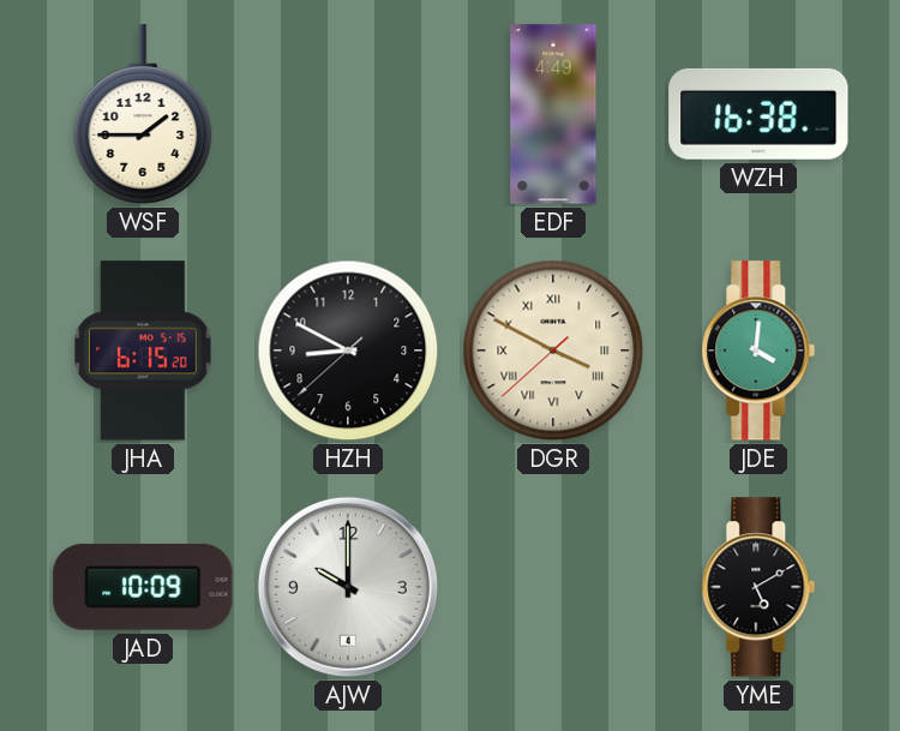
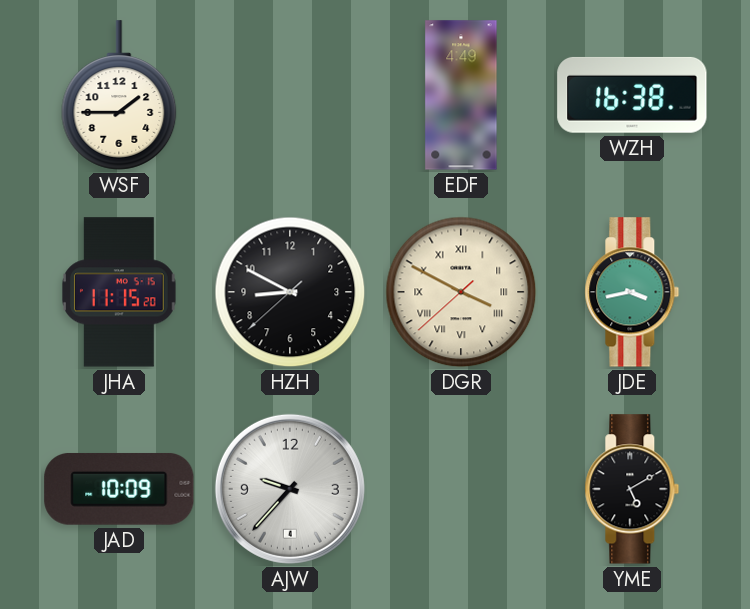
JHA: 6:15 -> 11:15
JDE: 4:01 -> 3:43
AJW: 10:00 -> 9:37
